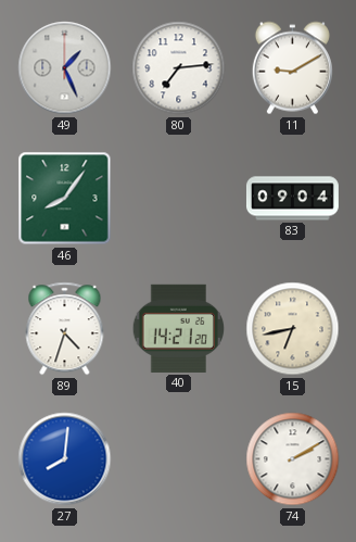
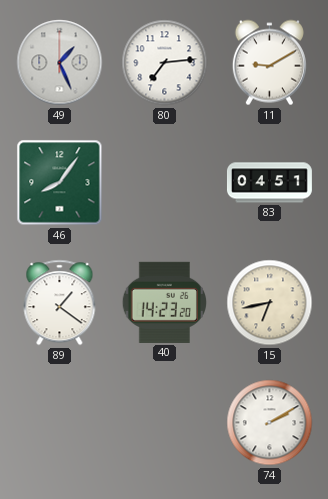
83: 09:04 -> 04:51
89: 4:33 -> 1:21
40: 14:21 -> 14:23
27: 8:01 -> none
